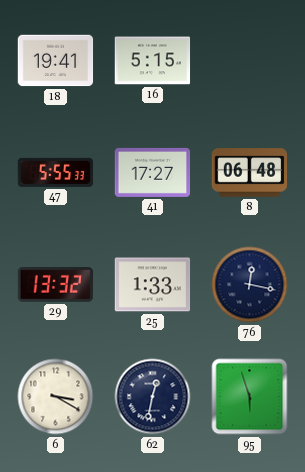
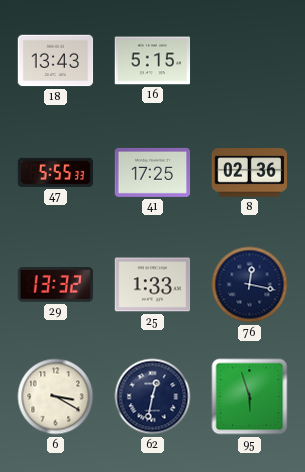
18: 19:41 -> 13:43
41: 17:27 -> 17:25
8: 06:48 -> 02:36
